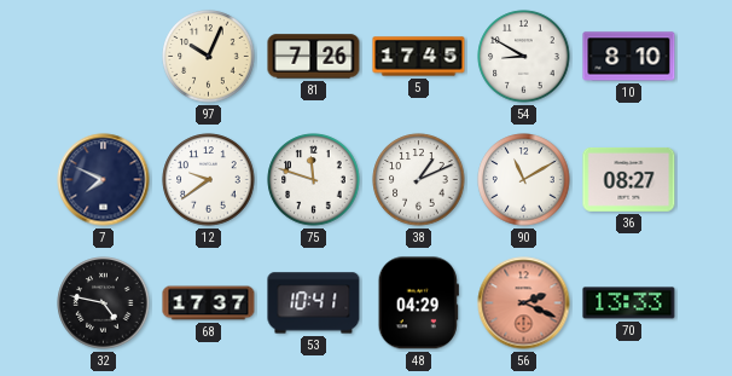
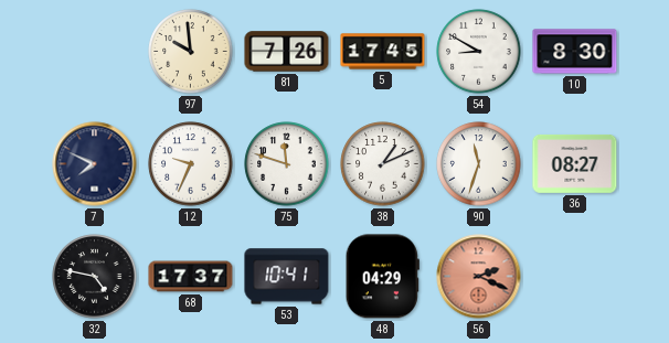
97: 10:04 -> 9:59
10: 8:10 -> 8:30
12: 9:39 -> 9:34
90: 11:10 -> 11:33
70: 13:33 -> none
